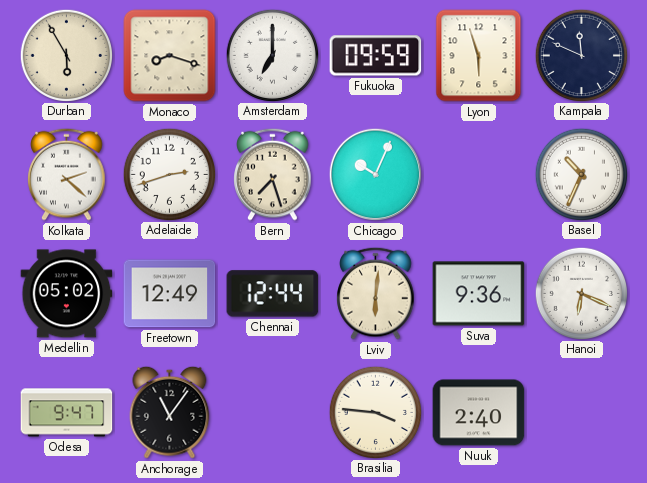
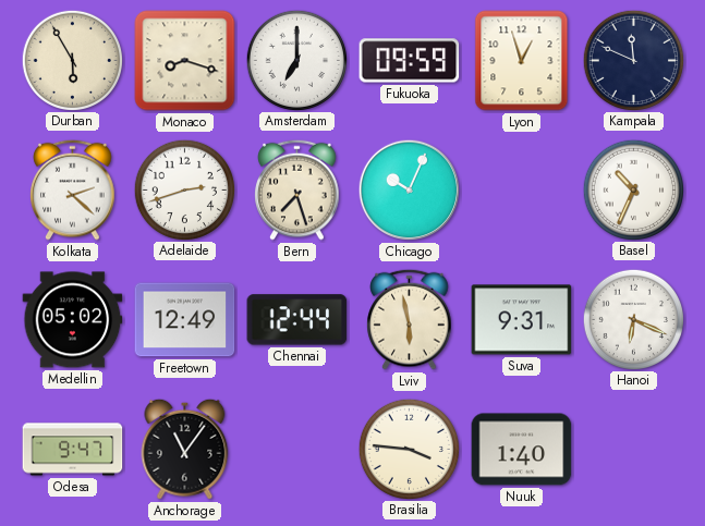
Lyon: 5:57 -> 12:57
Lviv: 6:01 -> 5:58
Suva: 9:36 -> 9:31
Nuuk: 2:40 -> 1:40
